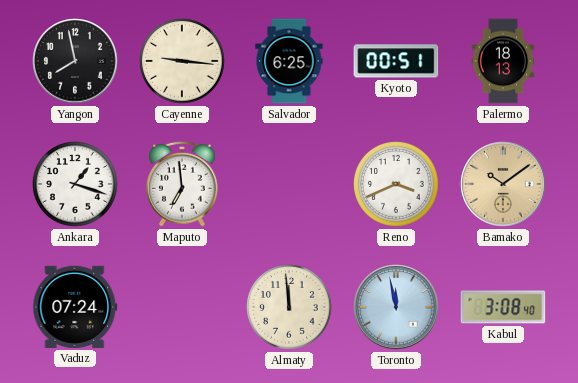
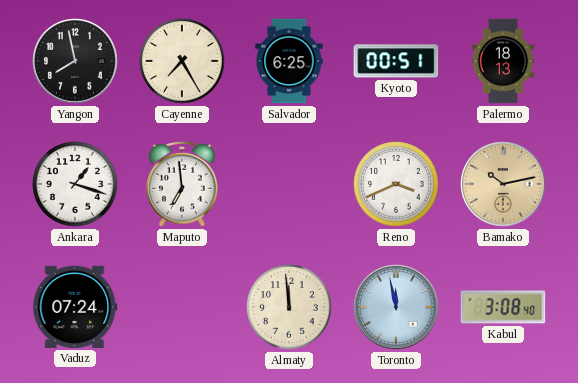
Cayenne: 9:16 -> 7:25
Bamako: 10:09 -> 10:13
